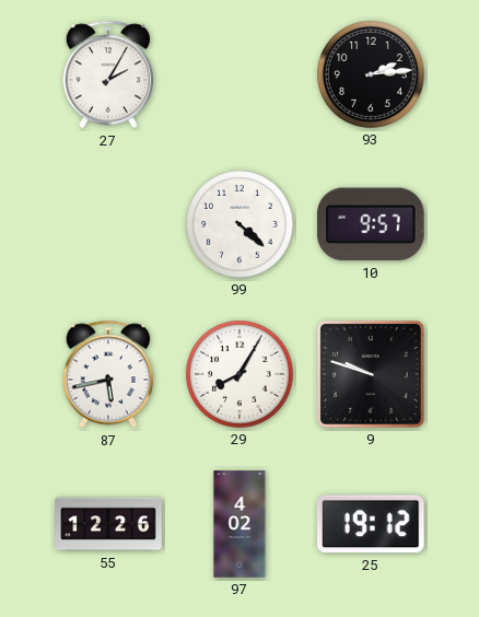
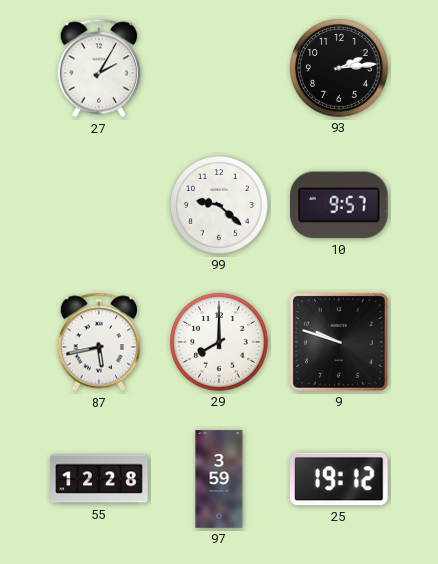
99: 4:22 -> 9:22
29: 8:05 -> 8:00
55: 12:26 -> 12:28
97: 4:02 -> 3:59
